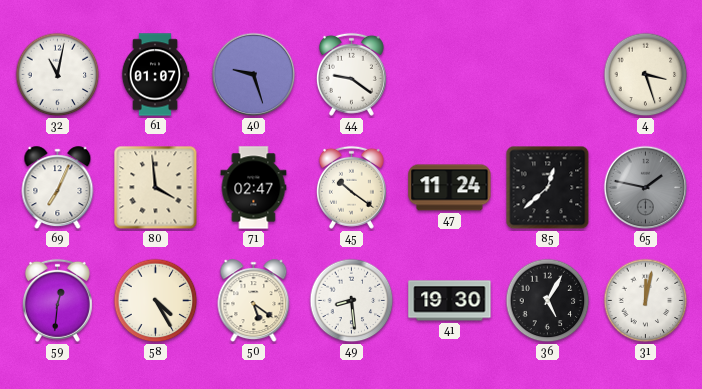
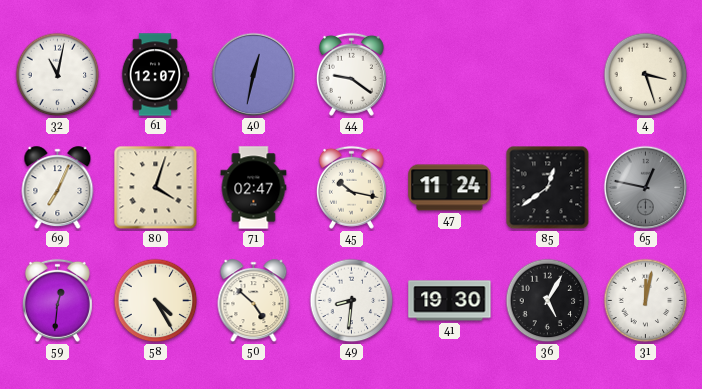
61: 01:07 -> 12:07
40: 9:27 -> 12:32
80: 3:59 -> 4:03
45: 10:21 -> 10:17
85: 12:38 -> 12:39
65: 1:47 -> 12:47
50: 5:21 -> 4:52
49: 8:29 -> 8:31
